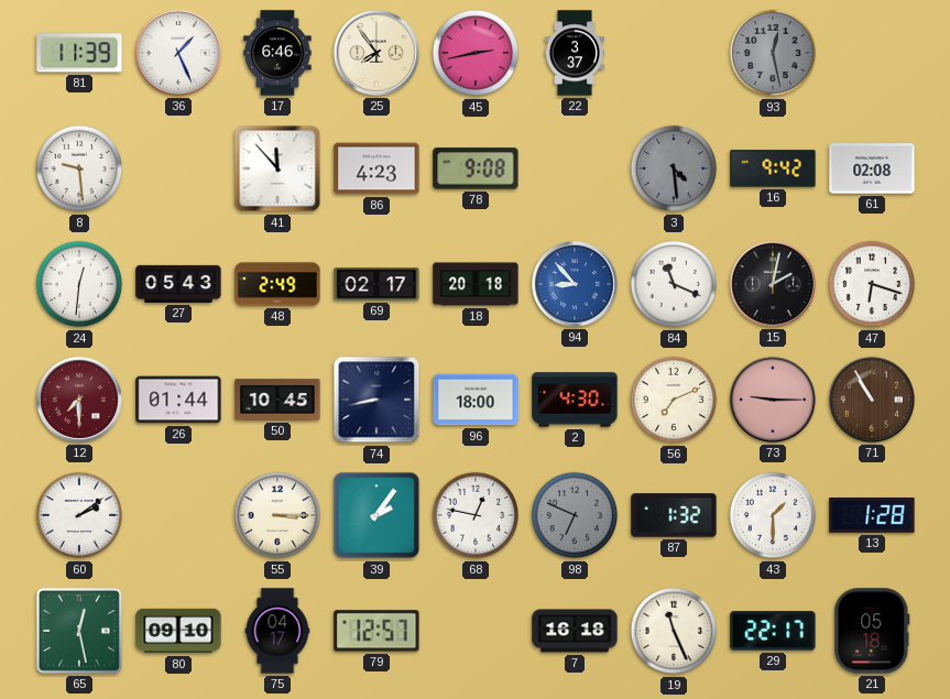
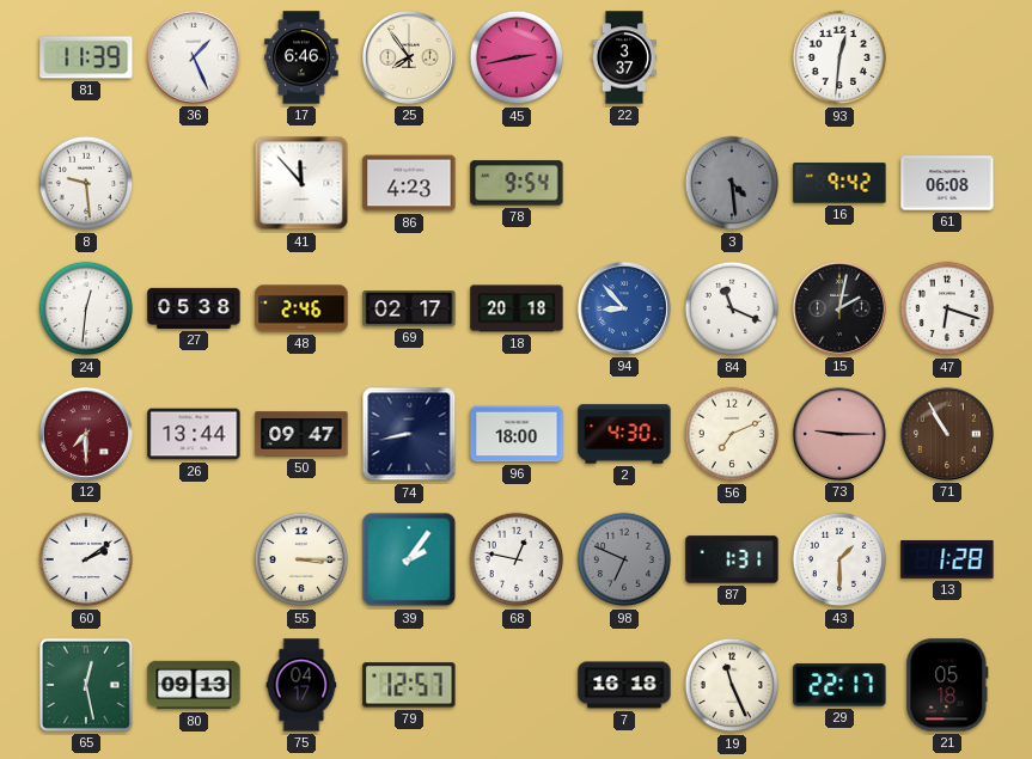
93: 12:28 -> 12:31
93 dial: grey -> white
78: 9:08 -> 9:54
61: 02:08 -> 06:08
27: 05:43 -> 05:38
48: 2:49 -> 2:46
26: 01:44 -> 13:44
50: 10:45 -> 09:47
87: 1:32 -> 1:31
80: 09:10 -> 09:13
